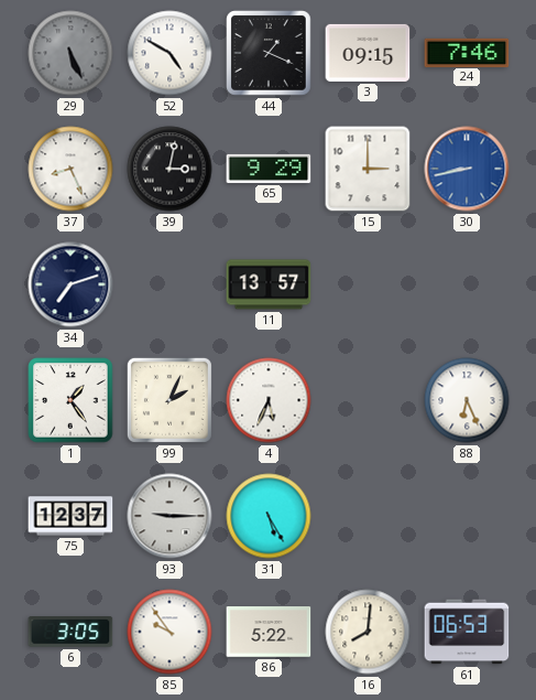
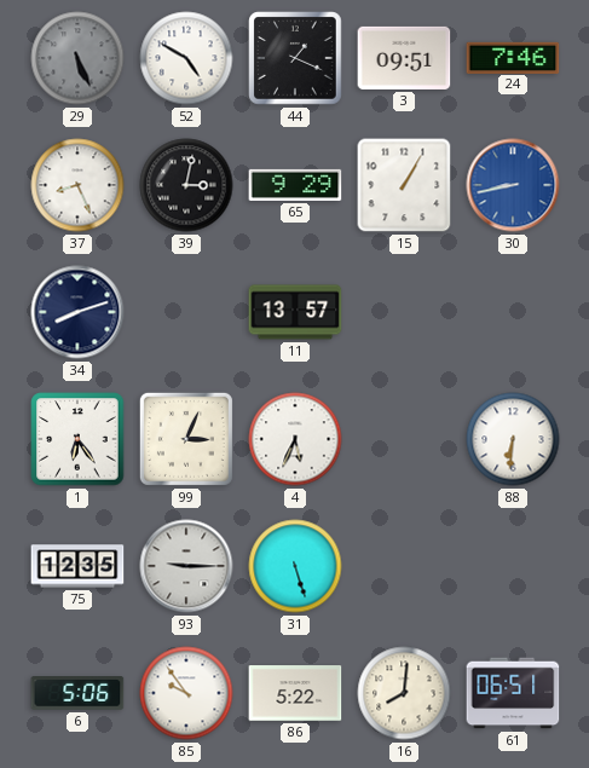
3: 09:15 -> 09:51
15: 3:00 -> 1:05
34: 7:12 -> 8:12
1: 1:24 -> 6:24
99: 2:04 -> 3:04
88: 6:26 -> 6:31
75: 12:37 -> 12:35
31: 5:25 -> 5:27
6: 3:05 -> 5:06
61: 06:53 -> 06:51
